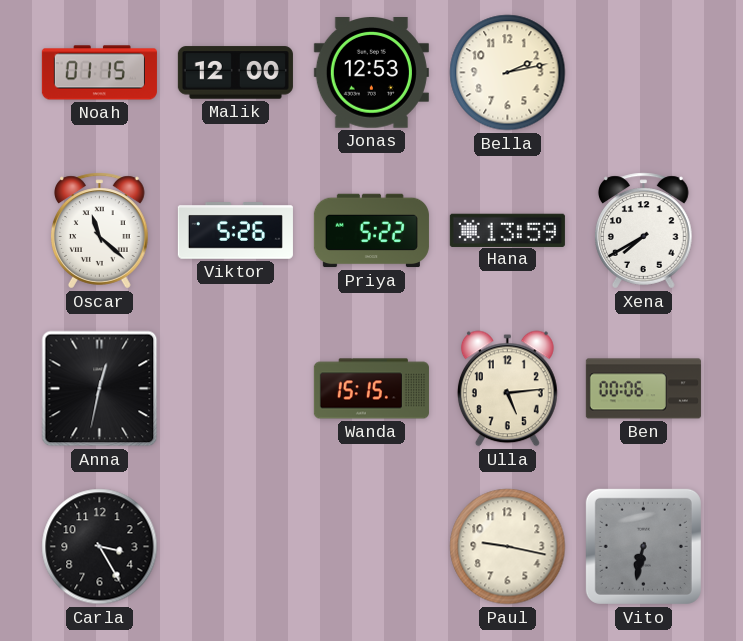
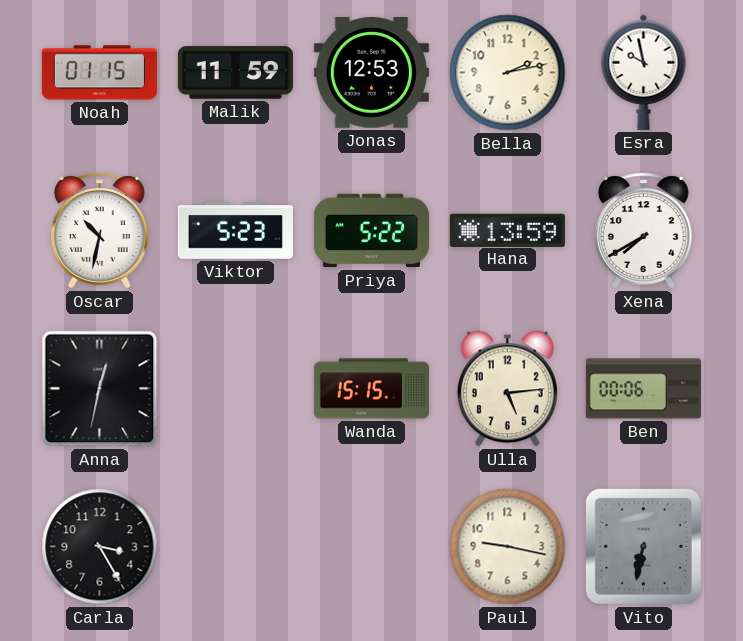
Malik: 12:00 -> 11:59
Esra: none -> 9:58
Oscar: 11:22 -> 10:32
Viktor: 5:26 -> 5:23
